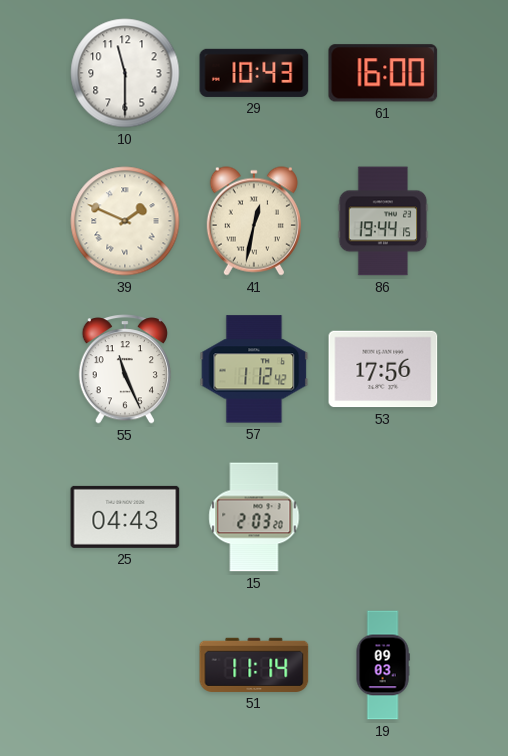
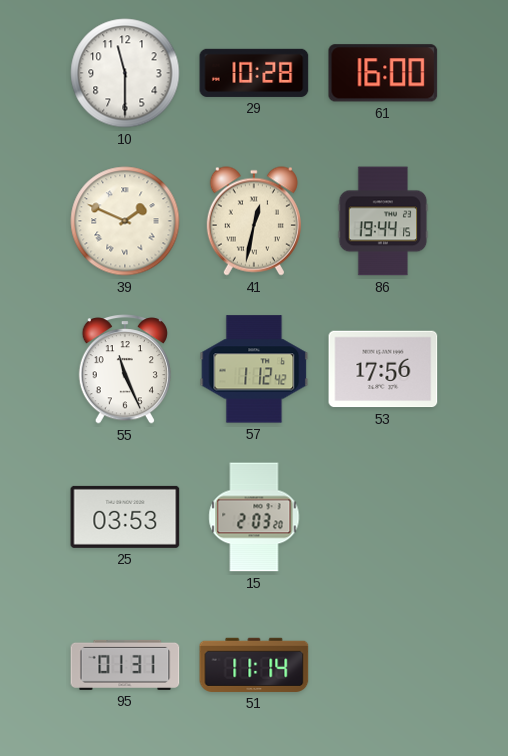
29: 10:43 -> 10:28
25: 04:43 -> 03:53
95: none -> 01:31
19: 09:03 -> none
